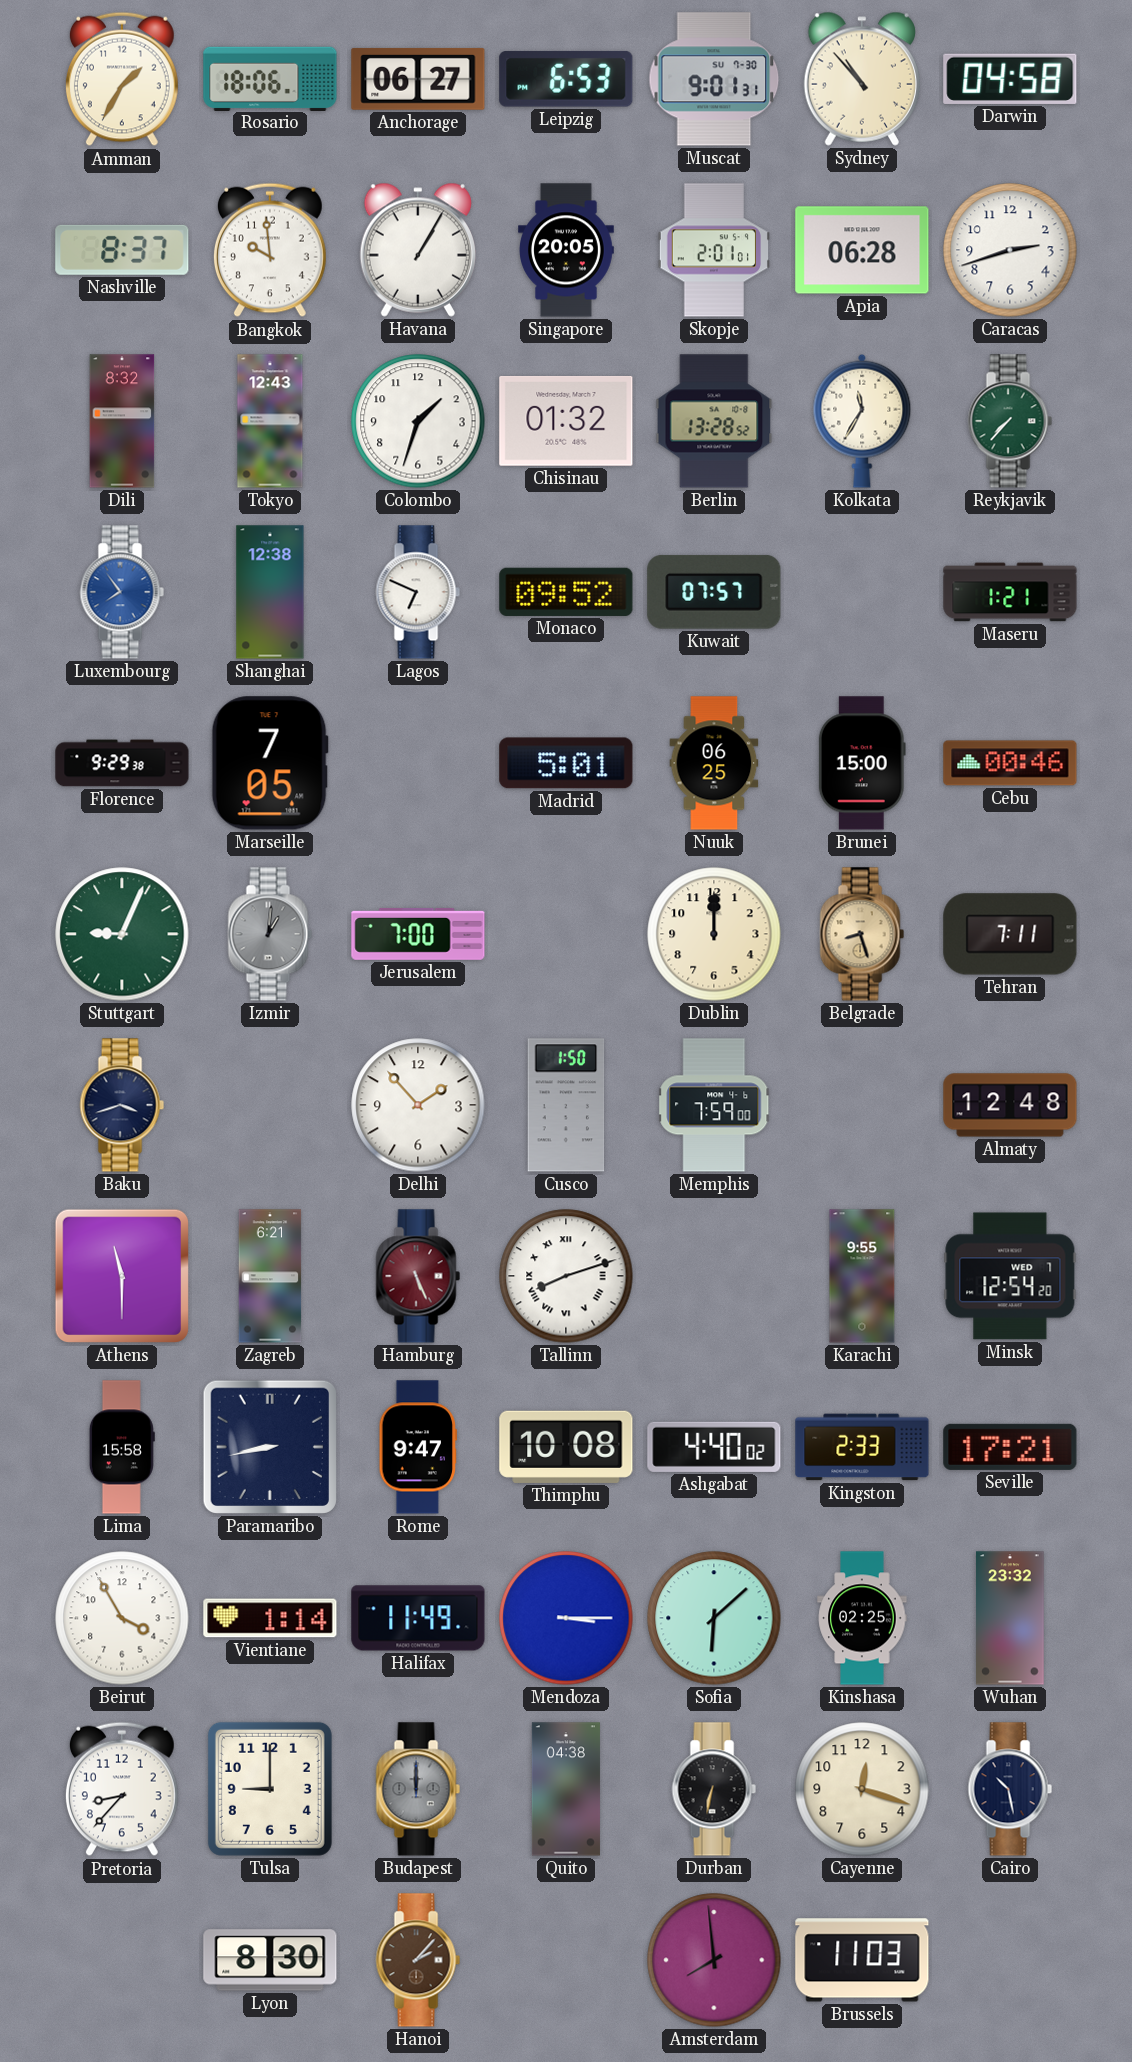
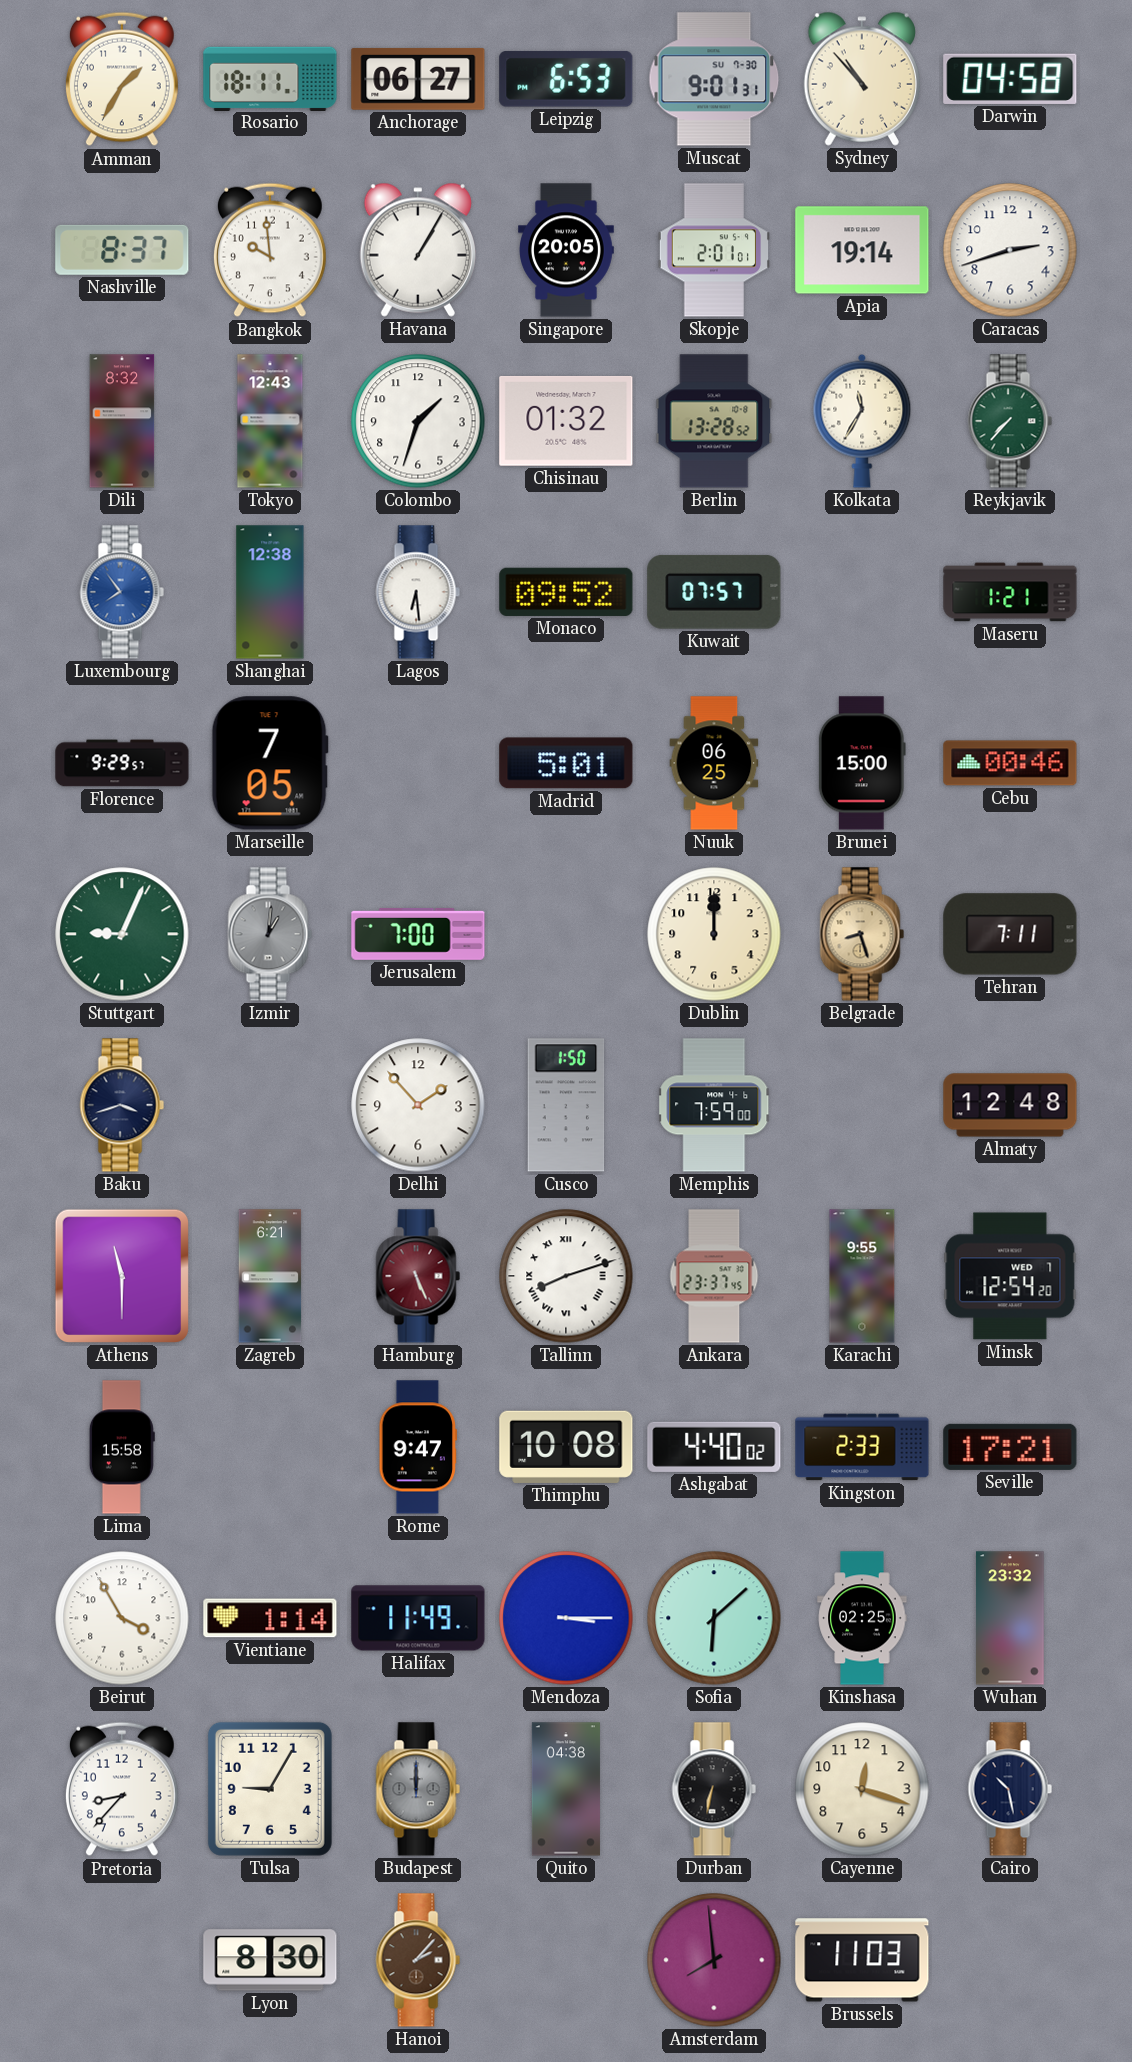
Rosario: 18:06 -> 18:11
Apia: 06:28 -> 19:14
Lagos: 6:49 -> 6:29
Florence: 9:29:38 -> 9:29:57
Ankara: none -> 23:37
Paramaribo: 8:43 -> none
Tulsa: 9:00 -> 9:05
